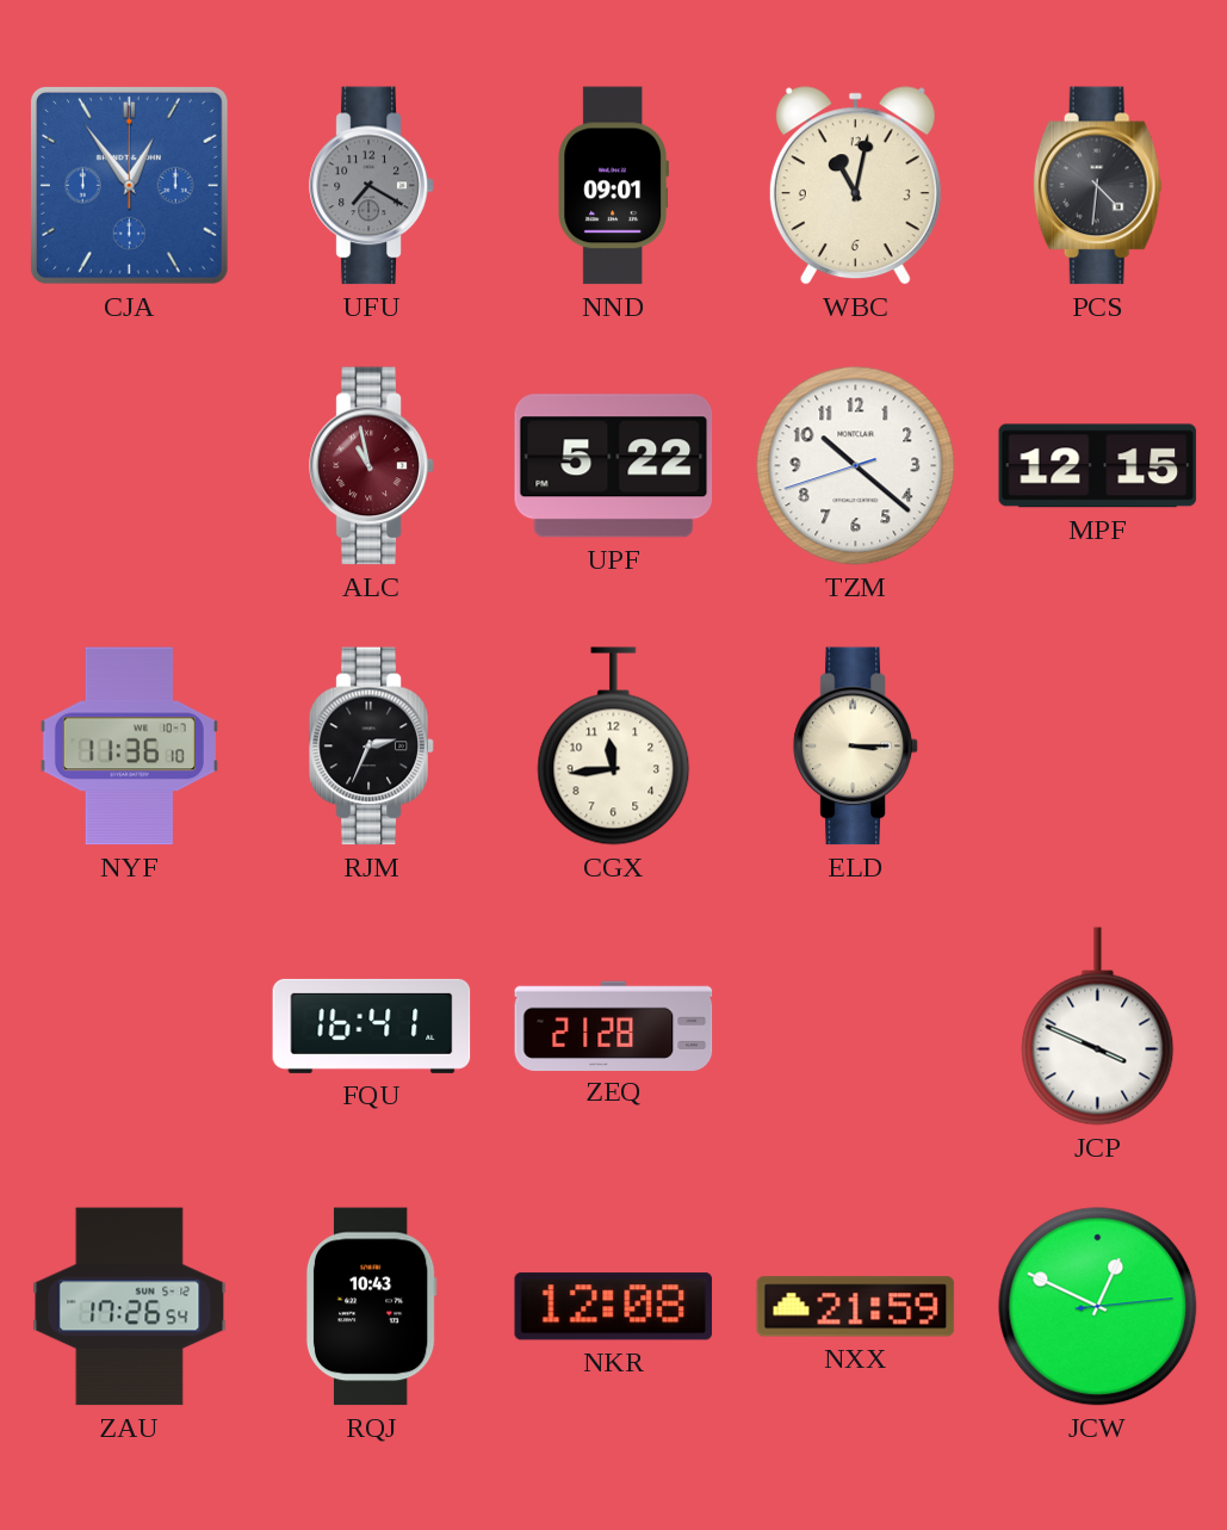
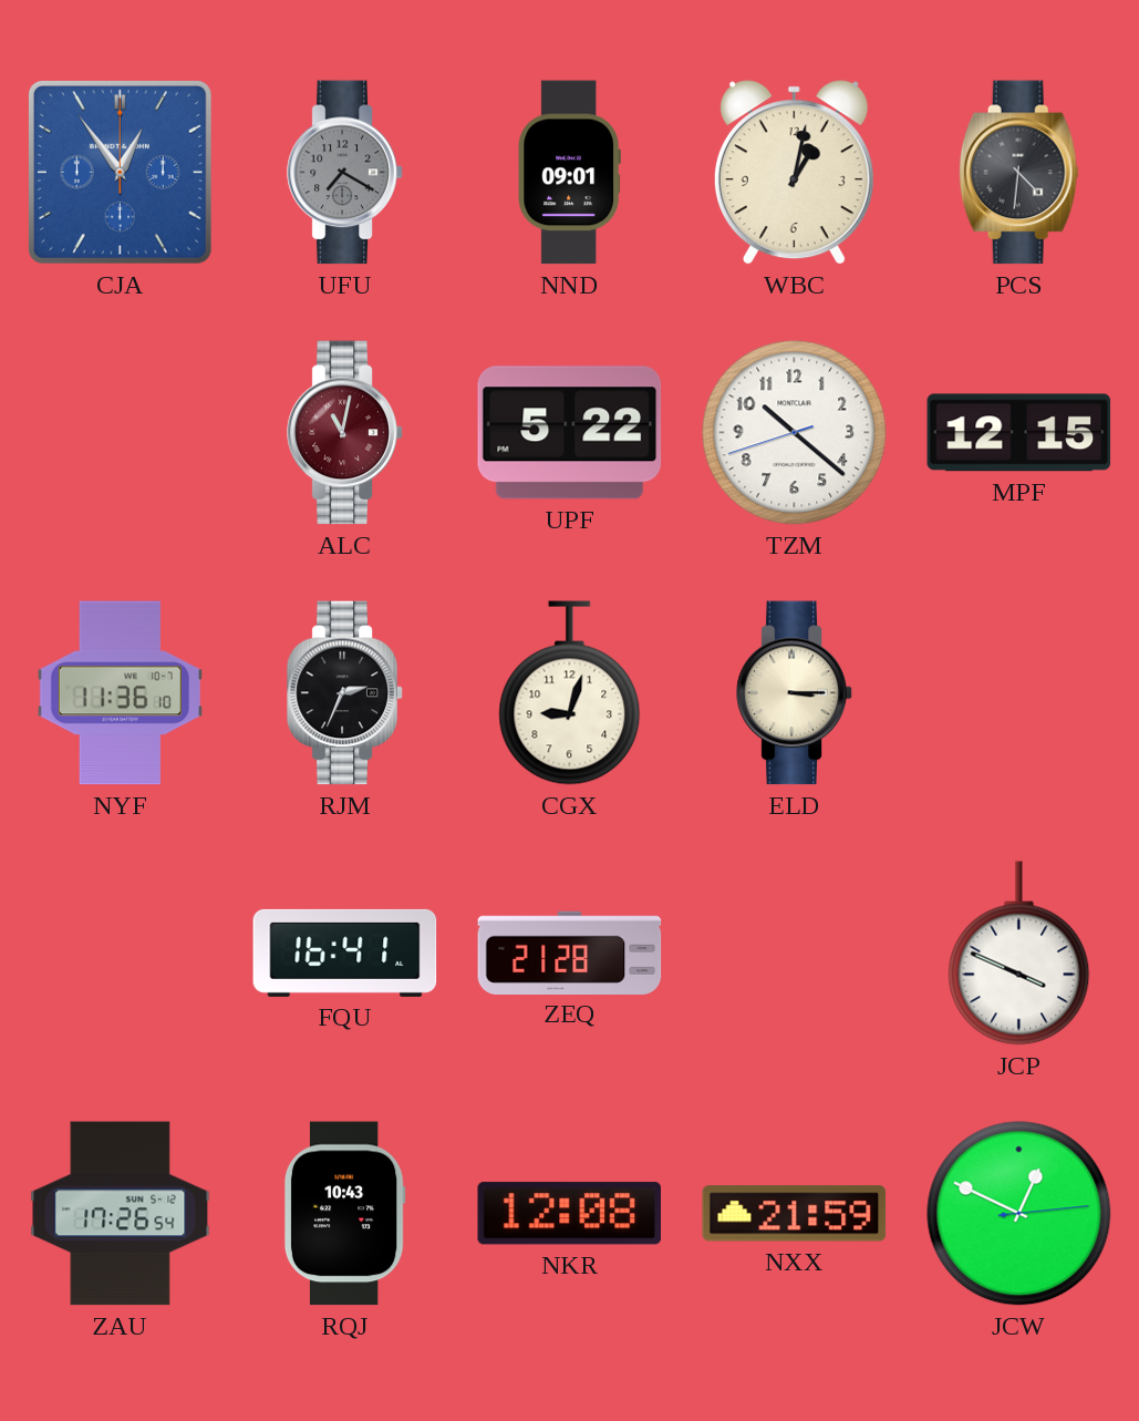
WBC: 11:02 -> 1:02
ALC: 10:58 -> 11:02
CGX: 11:44 -> 9:03
